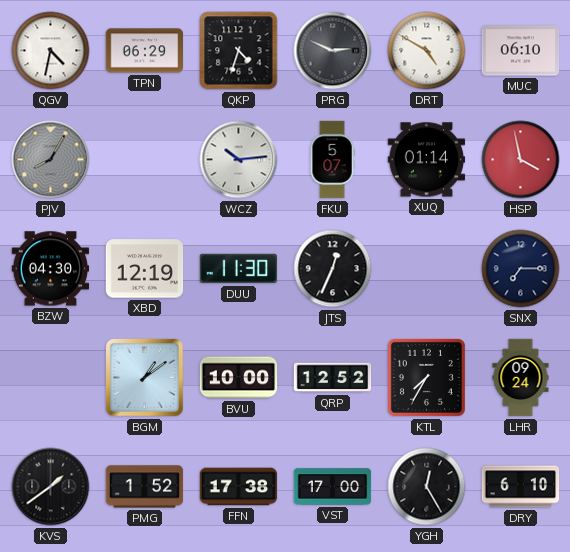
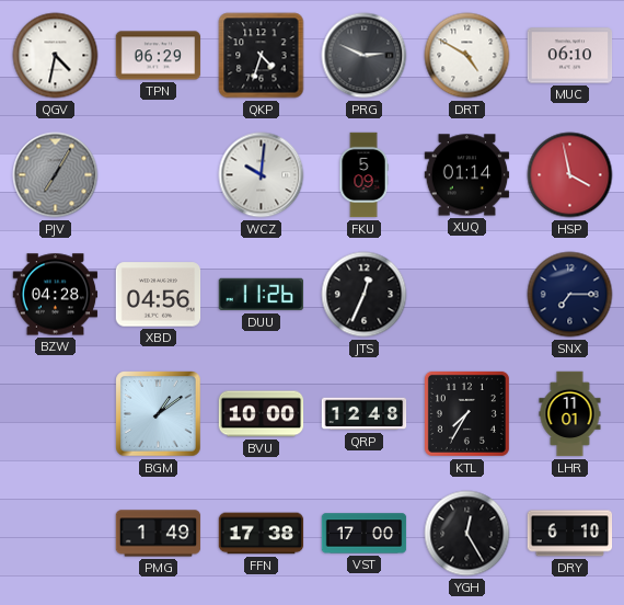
PJV: 8:05 -> 7:05
WCZ: 10:14 -> 10:01
FKU: 5:07 -> 5:09
BZW: 04:30 -> 04:28
XBD: 12:19 -> 04:56
DUU: 11:30 -> 11:26
QRP: 12:52 -> 12:48
LHR: 09:24 -> 11:01
KVS: 1:39 -> none
PMG: 1:52 -> 1:49
